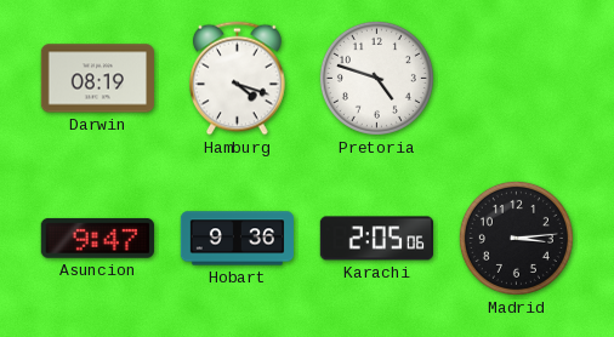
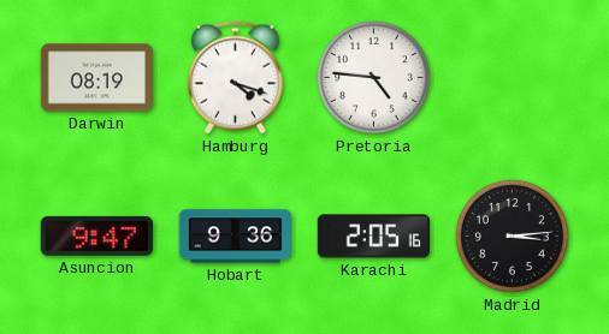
Pretoria: 4:48 -> 4:46
Karachi: 2:05:06 -> 2:05:16
